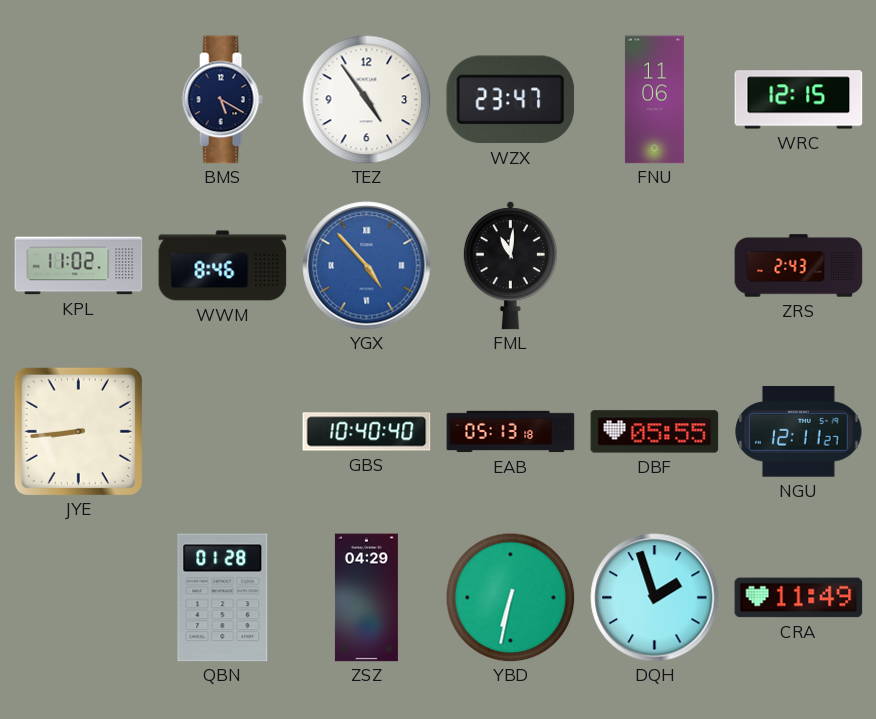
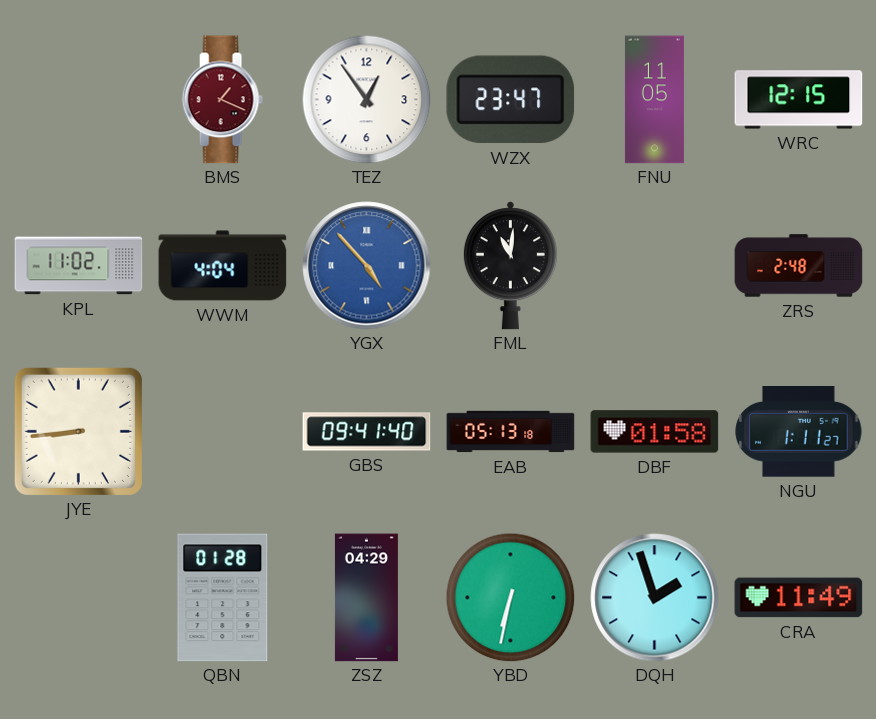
BMS: 5:20 -> 1:19
BMS dial: navy -> burgundy
TEZ: 4:54 -> 12:54
FNU: 11:06 -> 11:05
WWM: 8:46 -> 4:04
ZRS: 2:43 -> 2:48
GBS: 10:40 -> 09:41
DBF: 05:55 -> 01:58
NGU: 12:11 -> 1:11
